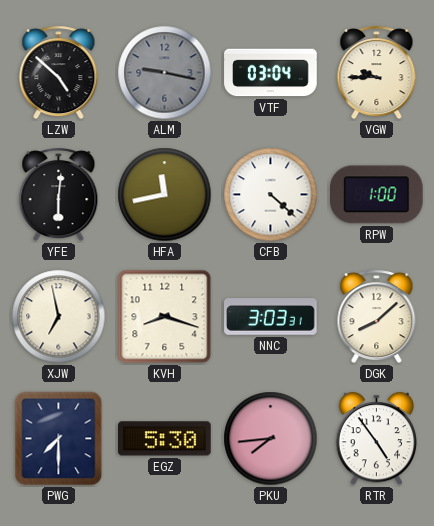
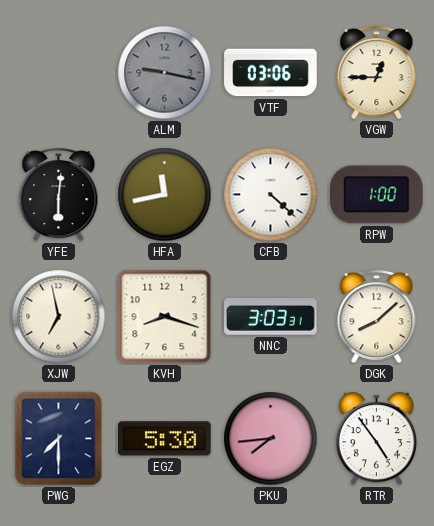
LZW: 4:52 -> none
VTF: 03:04 -> 03:06
VGW: 9:45 -> 12:45
